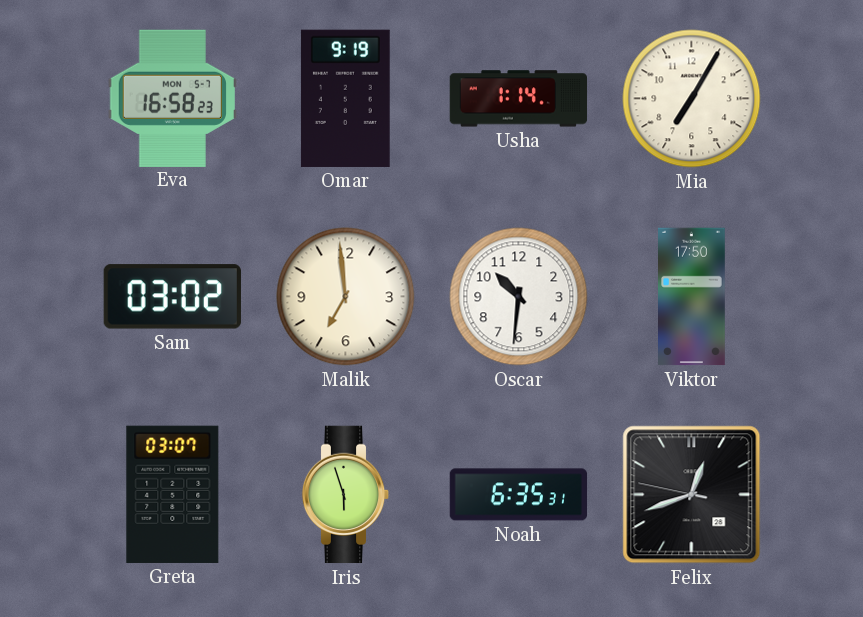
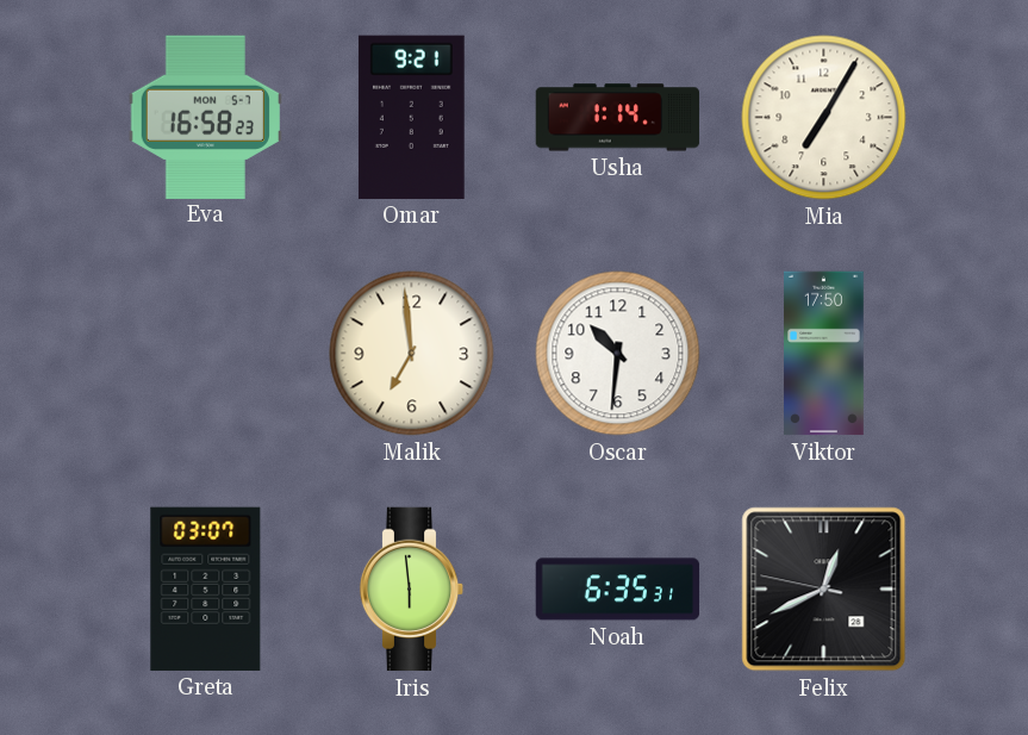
Omar: 9:19 -> 9:21
Sam: 03:02 -> none
Iris: 5:57 -> 5:59
Felix: 12:41 -> 12:40
